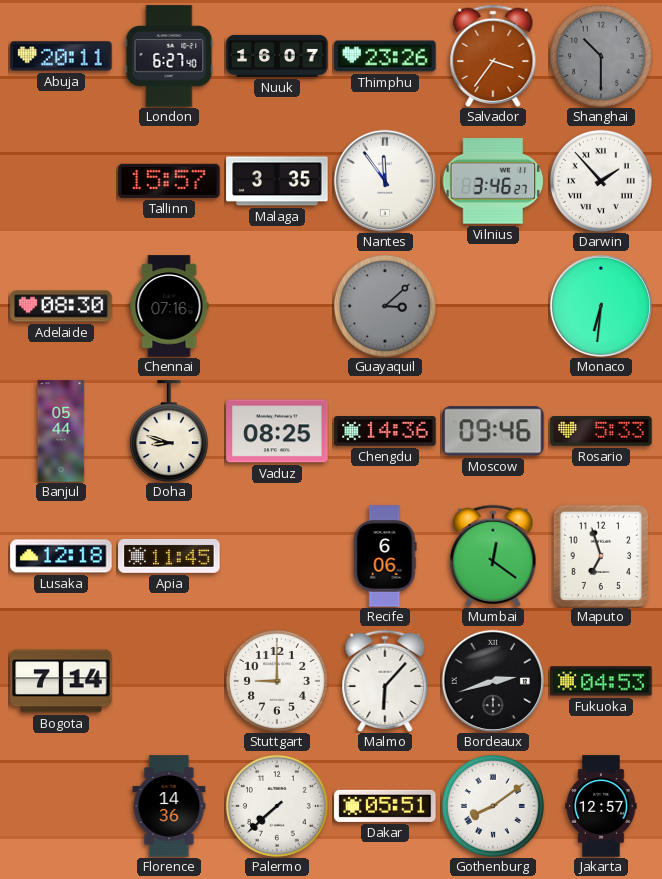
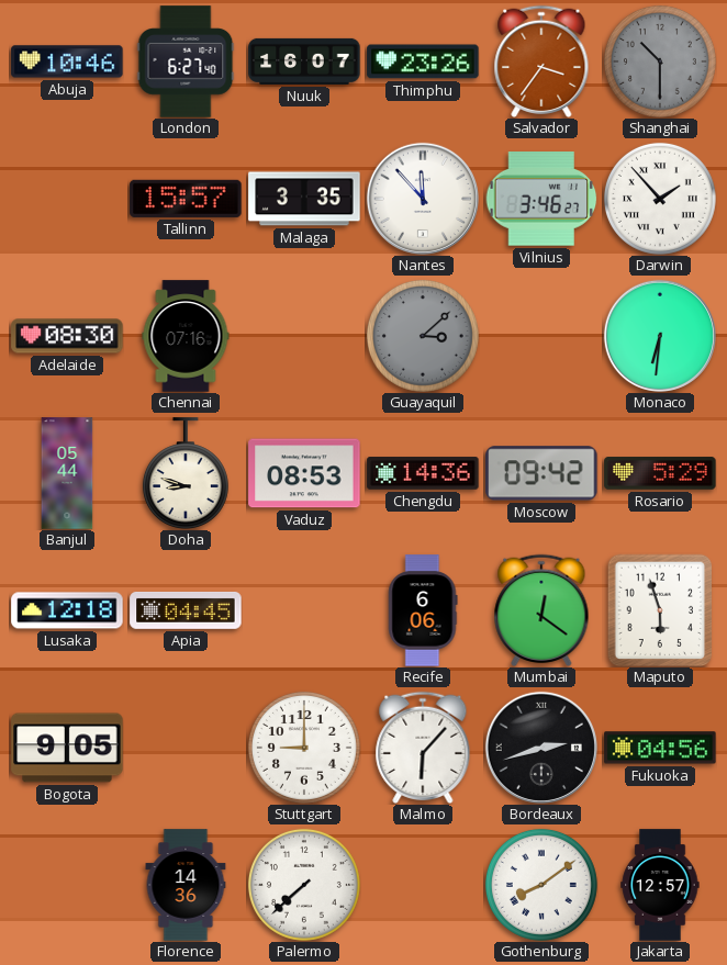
Abuja: 20:11 -> 10:46
Nantes: 11:54 -> 11:53
Vaduz: 08:25 -> 08:53
Moscow: 09:46 -> 09:42
Rosario: 5:33 -> 5:29
Apia: 11:45 -> 04:45
Maputo: 6:57 -> 5:57
Bogota: 7:14 -> 9:05
Fukuoka: 04:53 -> 04:56
Dakar: 05:51 -> none
